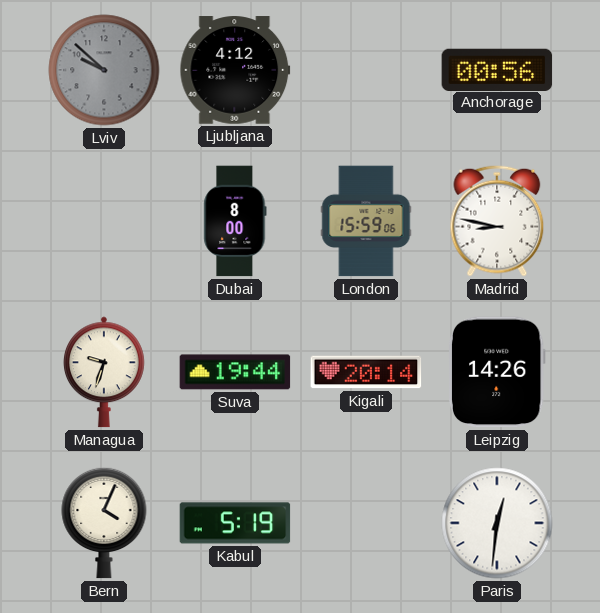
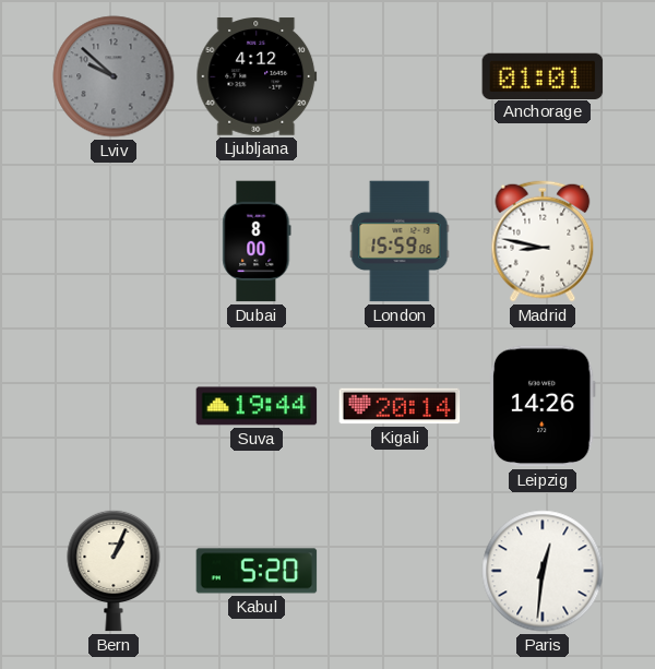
Anchorage: 00:56 -> 01:01
Managua: 9:33 -> none
Bern: 4:04 -> 1:04
Kabul: 5:19 -> 5:20
